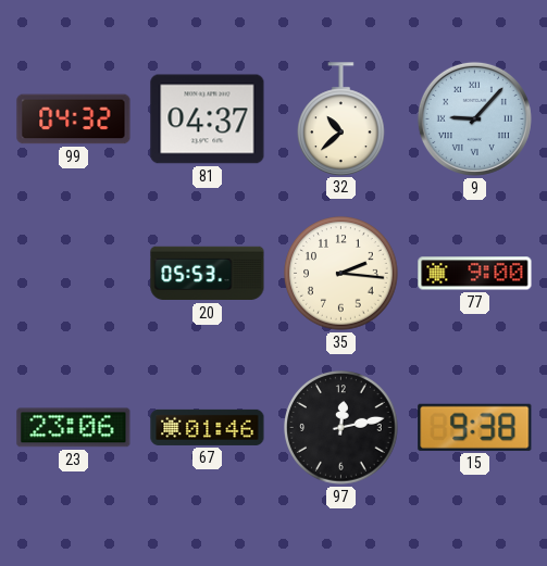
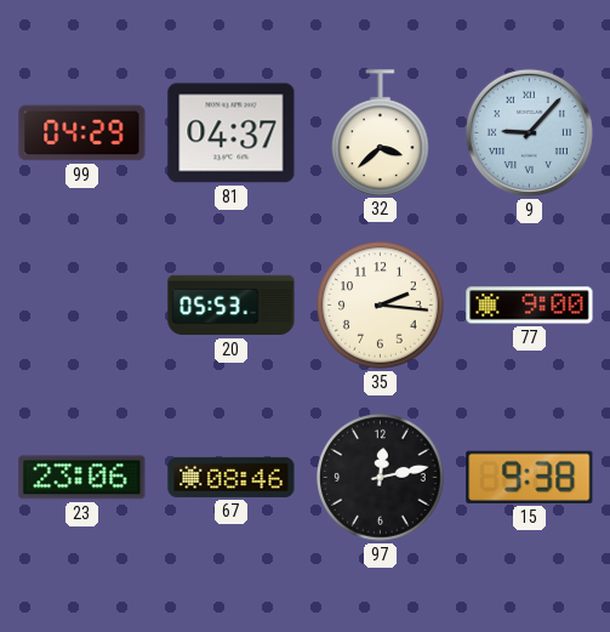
99: 04:32 -> 04:29
32: 10:38 -> 3:38
67: 01:46 -> 08:46
